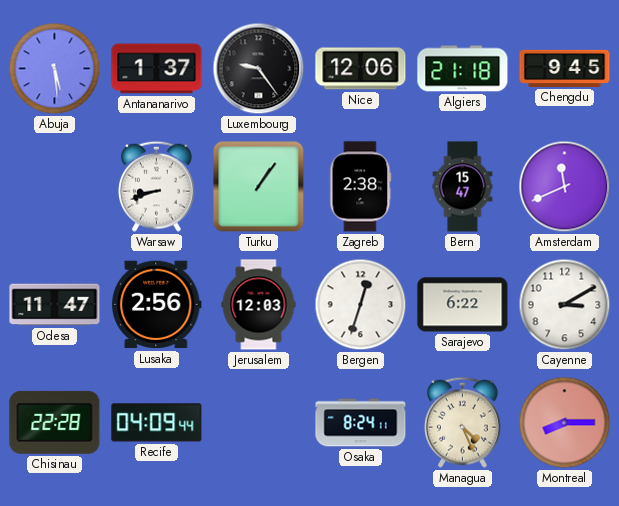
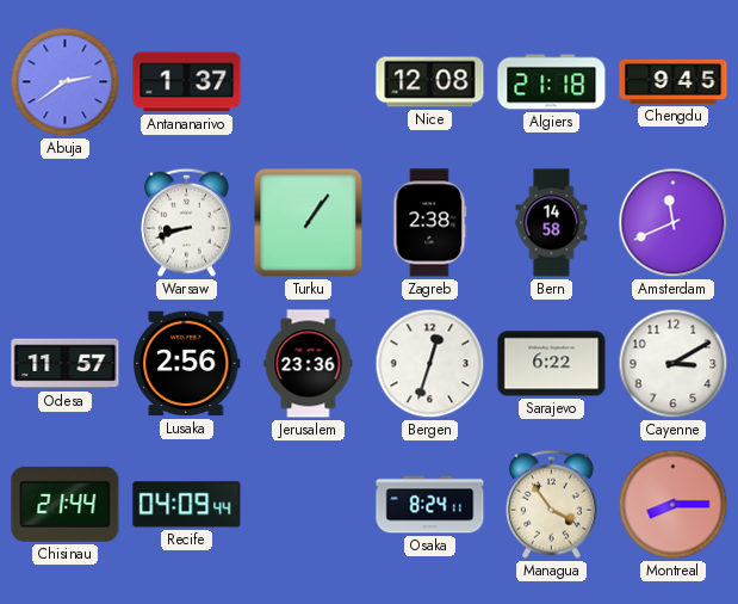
Abuja: 5:29 -> 2:39
Luxembourg: 9:24 -> none
Nice: 12:06 -> 12:08
Bern: 15:47 -> 14:58
Odesa: 11:47 -> 11:57
Jerusalem: 12:03 -> 23:36
Chisinau: 22:28 -> 21:44
Managua: 4:26 -> 3:54
